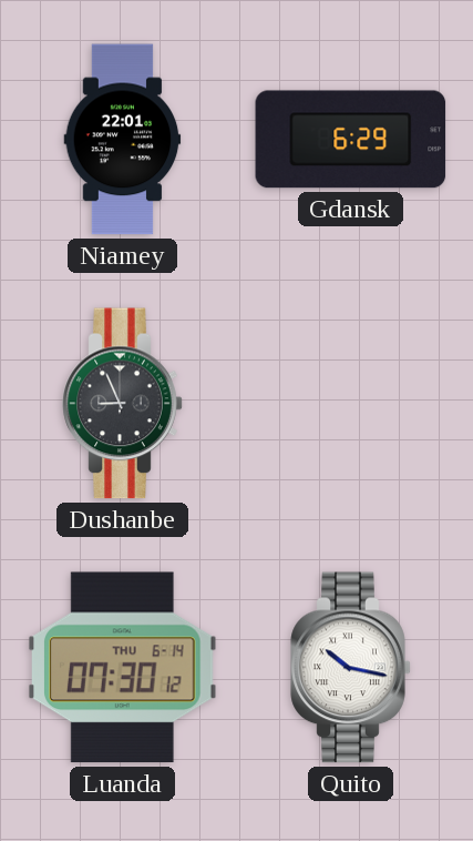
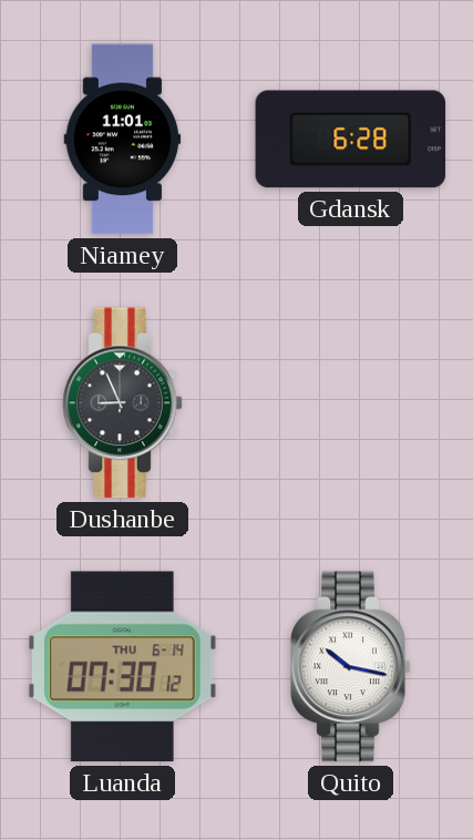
Niamey: 22:01 -> 11:01
Gdansk: 6:29 -> 6:28
